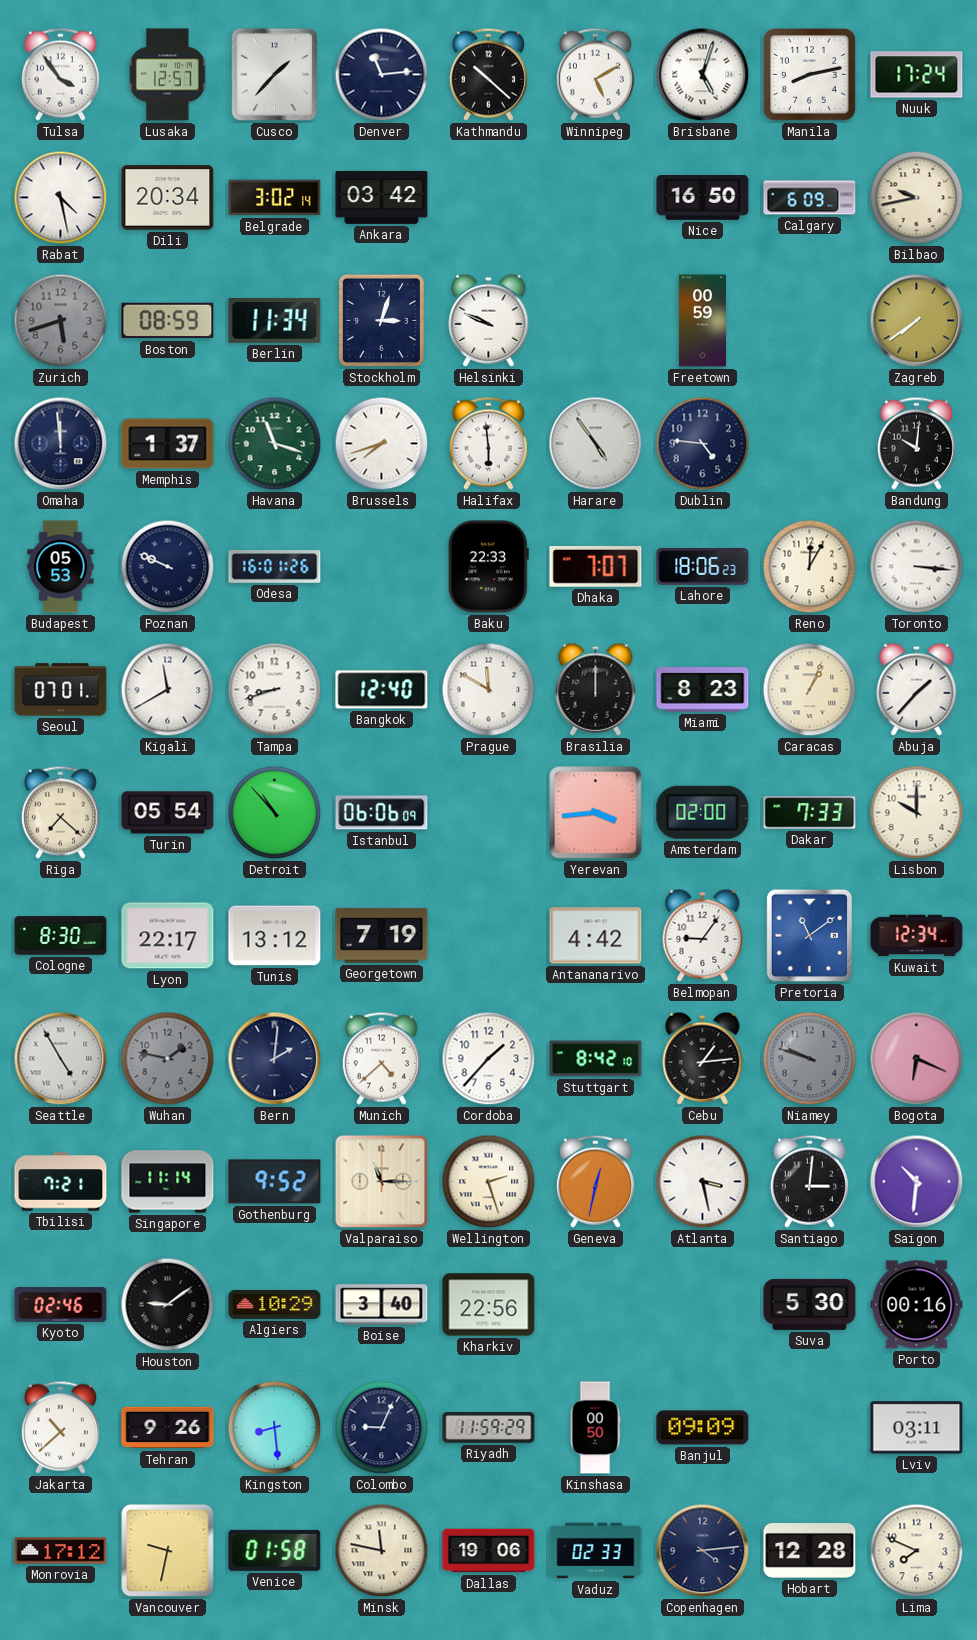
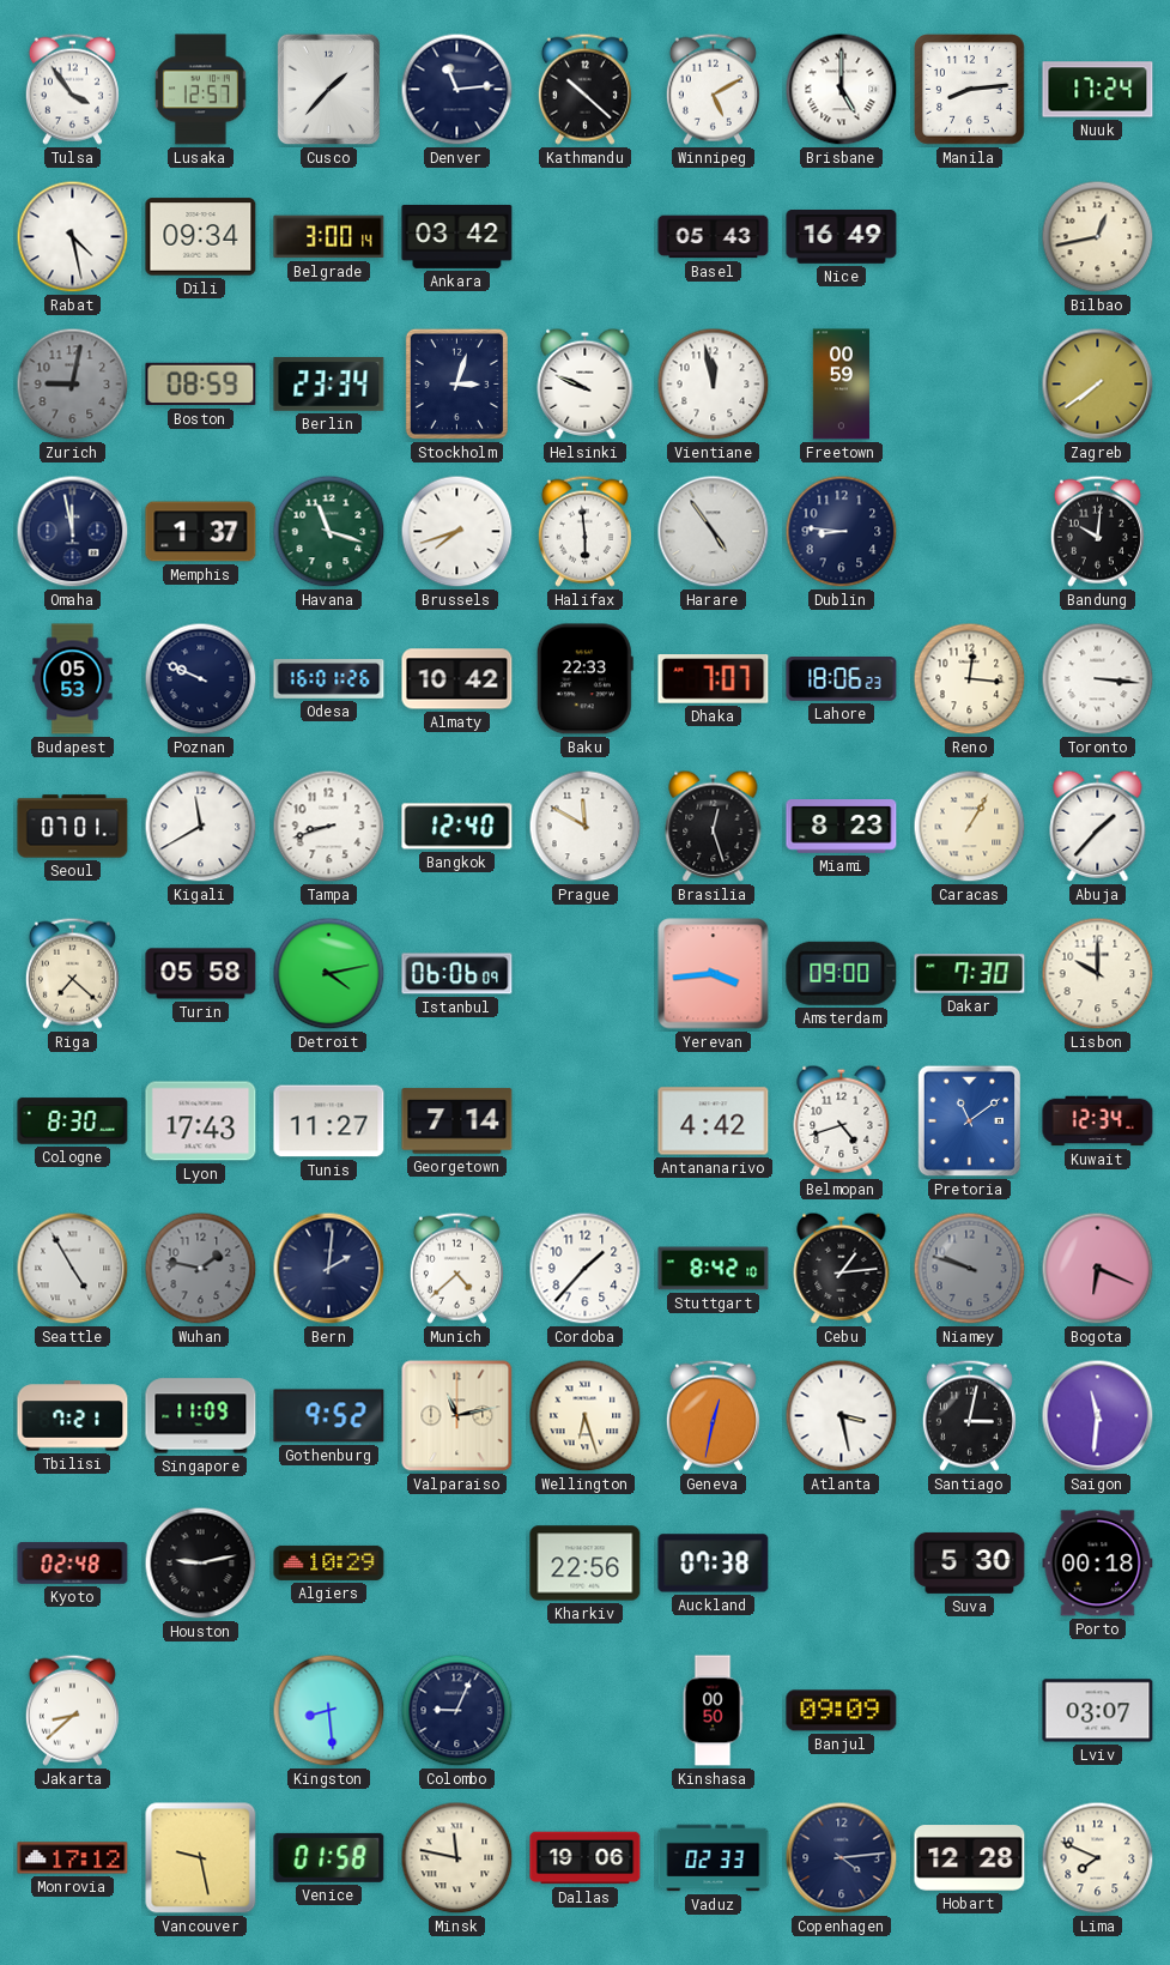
Brisbane: 5:03 -> 5:00
Manila: 8:13 -> 8:14
Dili: 20:34 -> 09:34
Belgrade: 3:02 -> 3:00
Basel: none -> 05:43
Nice: 16:50 -> 16:49
Calgary: 6:09 -> none
Bilbao: 9:43 -> 12:43
Zurich: 5:42 -> 9:02
Berlin: 11:34 -> 23:34
Vientiane: none -> 11:58
Omaha: 11:59 -> 11:58
Dublin: 4:46 -> 8:46
Almaty: none -> 10:42
Reno: 12:05 -> 12:16
Brasilia: 12:00 -> 12:27
Caracas: 1:04 -> 1:05
Turin: 05:54 -> 05:58
Detroit: 10:53 -> 4:13
Amsterdam: 02:00 -> 09:00
Dakar: 7:33 -> 7:30
Lyon: 22:17 -> 17:43
Tunis: 13:12 -> 11:27
Georgetown: 7:19 -> 7:14
Belmopan: 9:06 -> 4:42
Singapore: 11:14 -> 11:09
Valparaiso: 11:15 -> 11:13
Wellington: 2:27 -> 6:27
Santiago: 3:01 -> 3:02
Saigon: 10:31 -> 11:31
Kyoto: 02:46 -> 02:48
Houston: 9:09 -> 9:13
Boise: 3:40 -> none
Auckland: none -> 07:38
Porto: 00:16 -> 00:18
Jakarta: 10:38 -> 8:38
Tehran: 9:26 -> none
Riyadh: 11:59 -> none
Lviv: 03:11 -> 03:07
Vancouver: 9:32 -> 9:28
